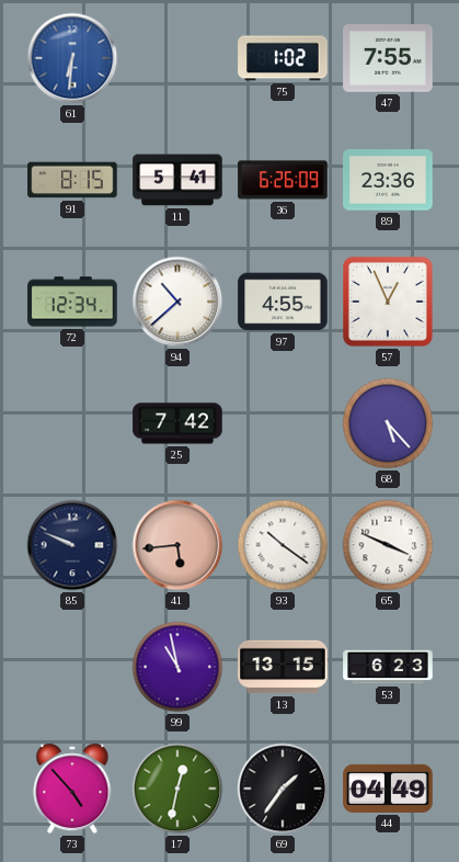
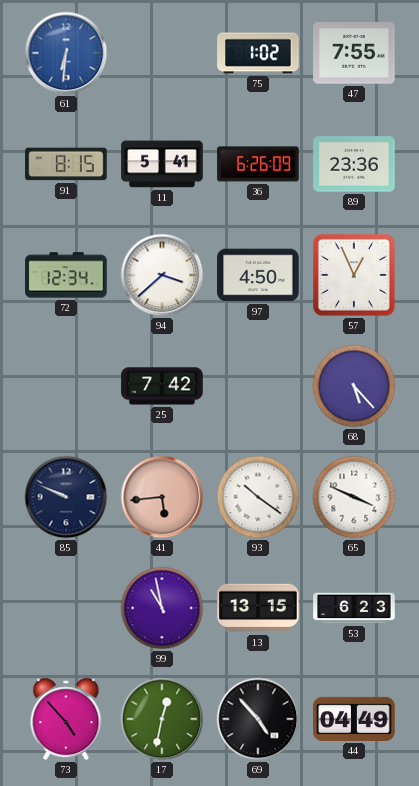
94: 10:38 -> 3:38
97: 4:55 -> 4:50
69: 1:36 -> 4:53
